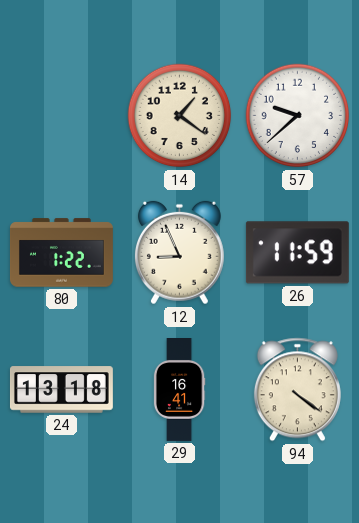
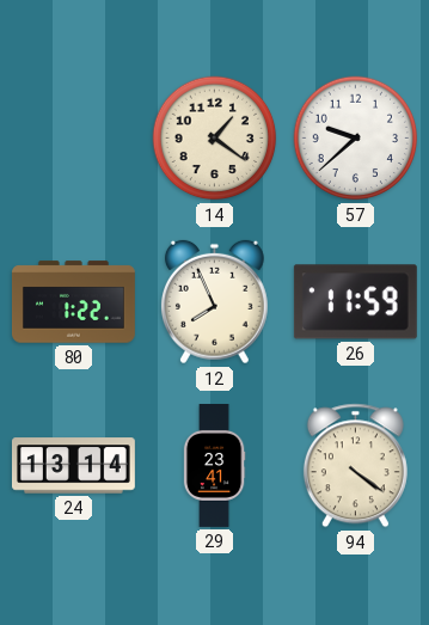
12: 8:56 -> 7:56
24: 13:18 -> 13:14
29: 16:41 -> 23:41
